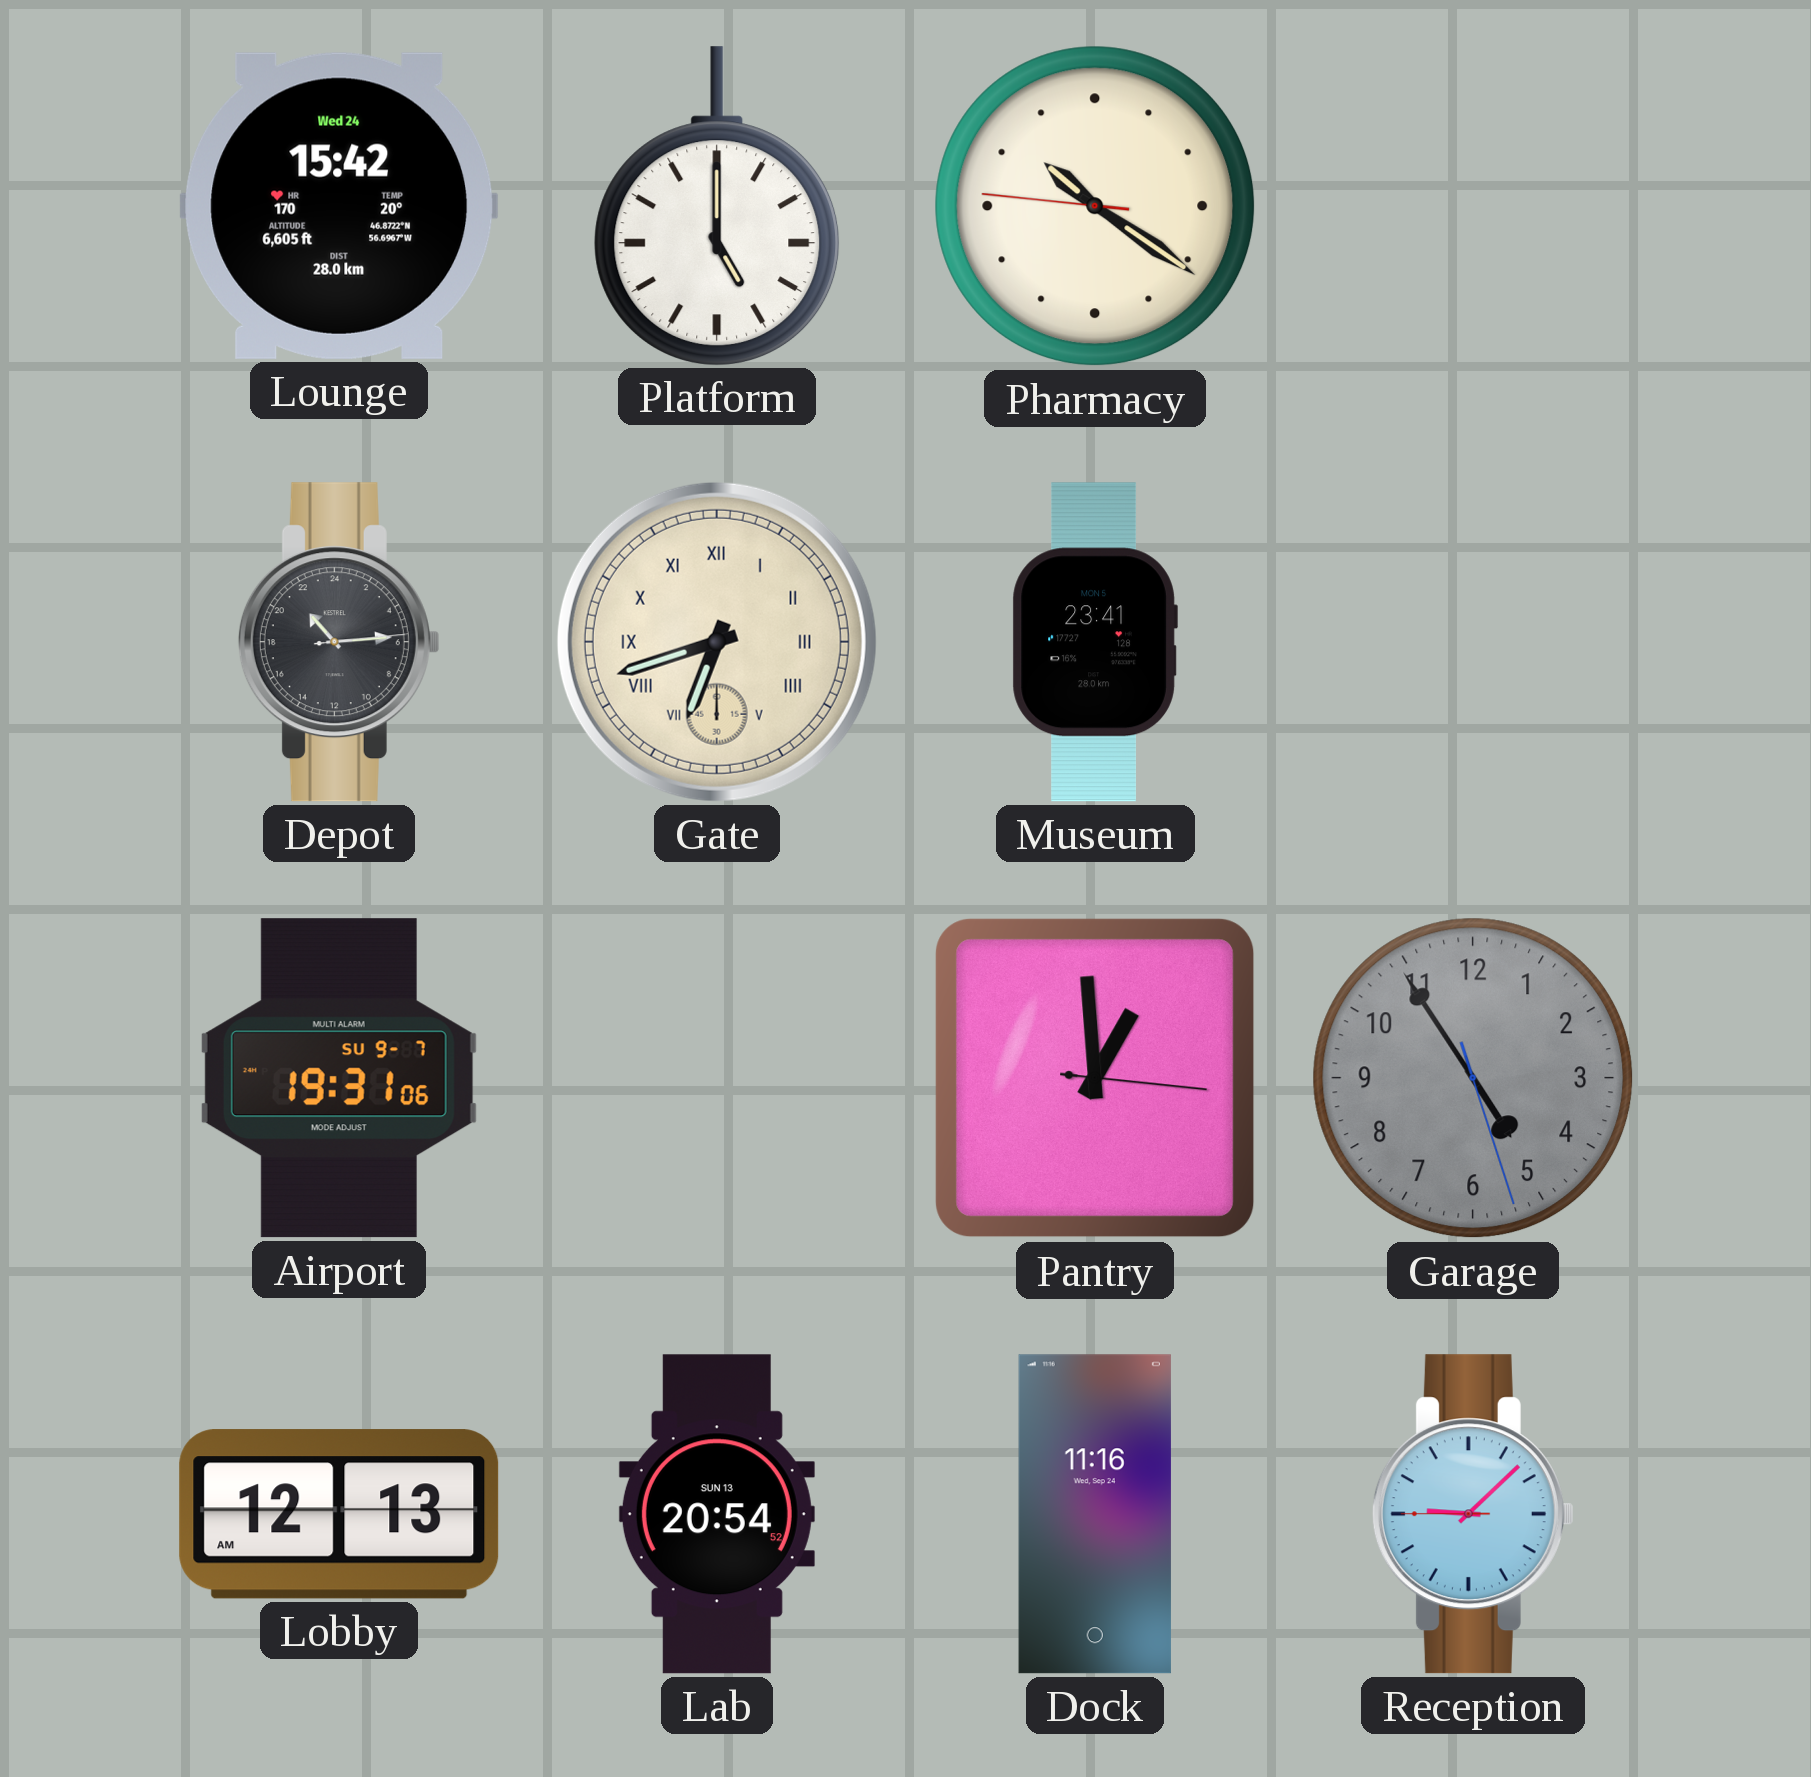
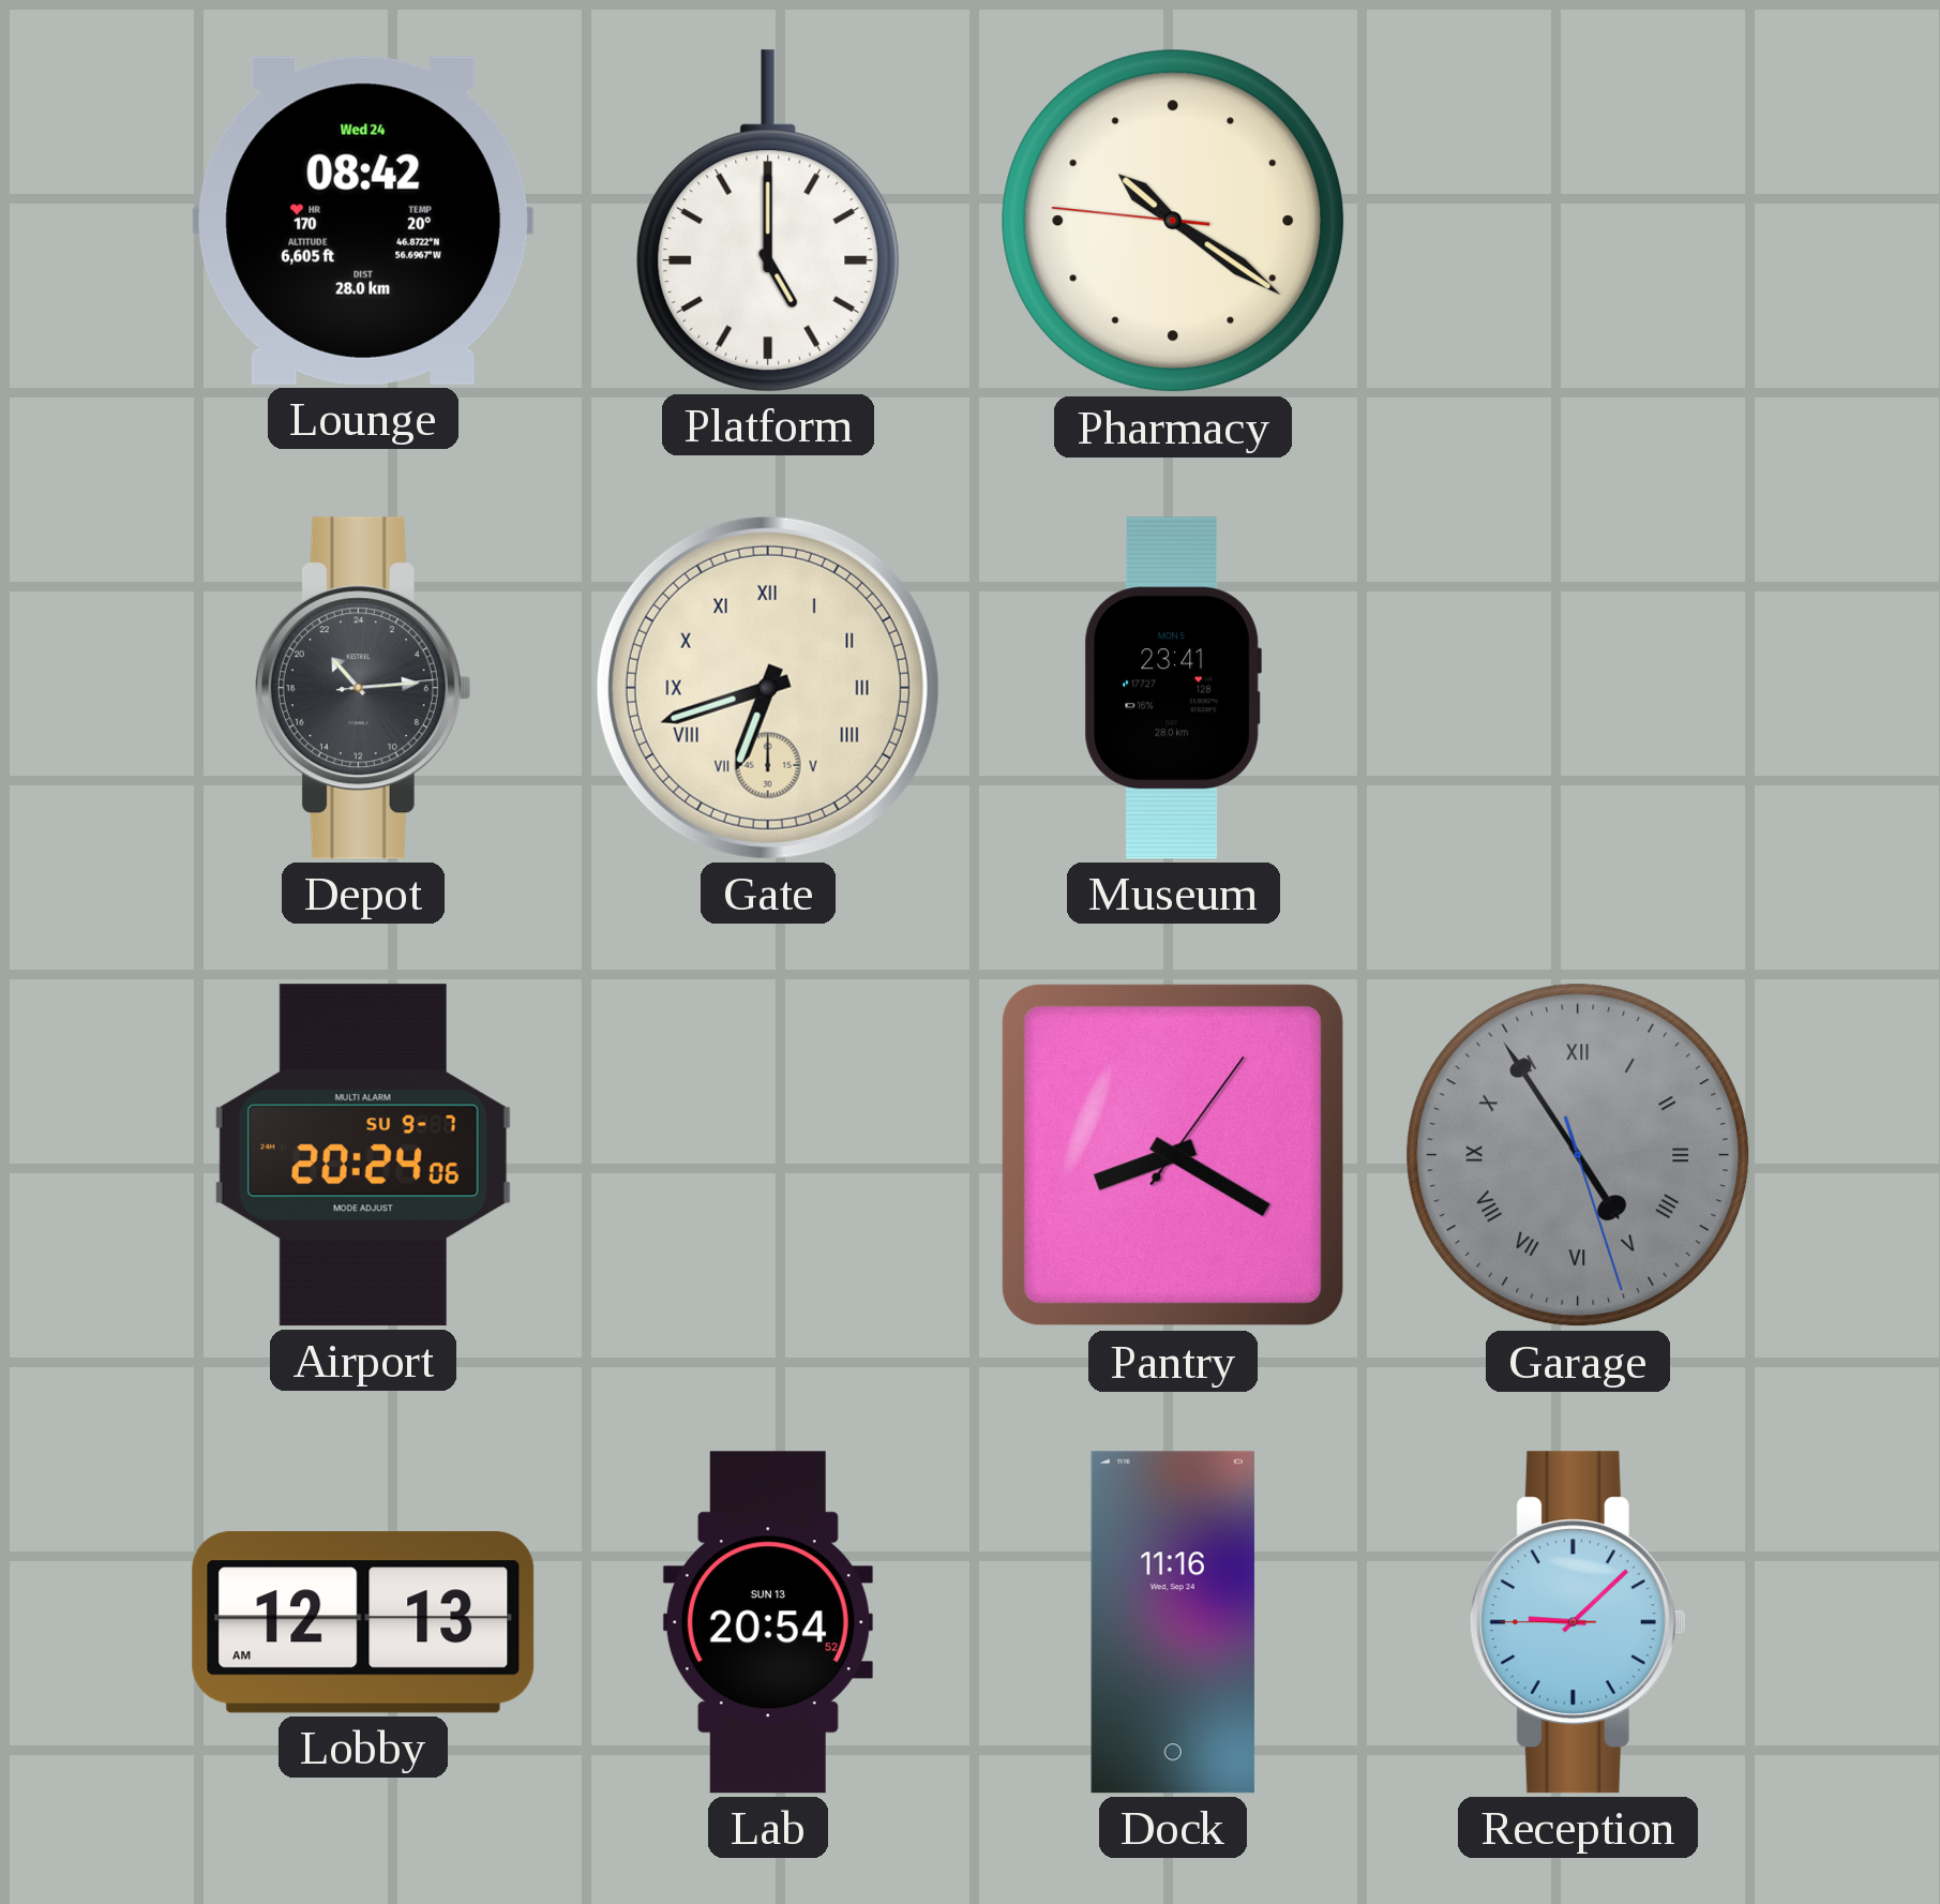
Lounge: 15:42 -> 08:42
Airport: 19:31 -> 20:24
Pantry: 12:59 -> 8:20
Garage numerals: Arabic -> Roman
